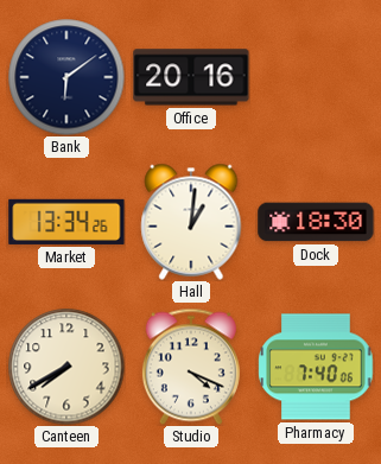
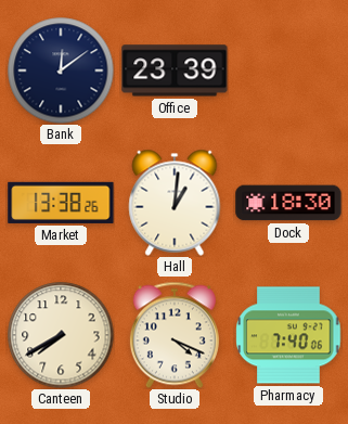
Bank: 6:09 -> 12:09
Office: 20:16 -> 23:39
Market: 13:34 -> 13:38
